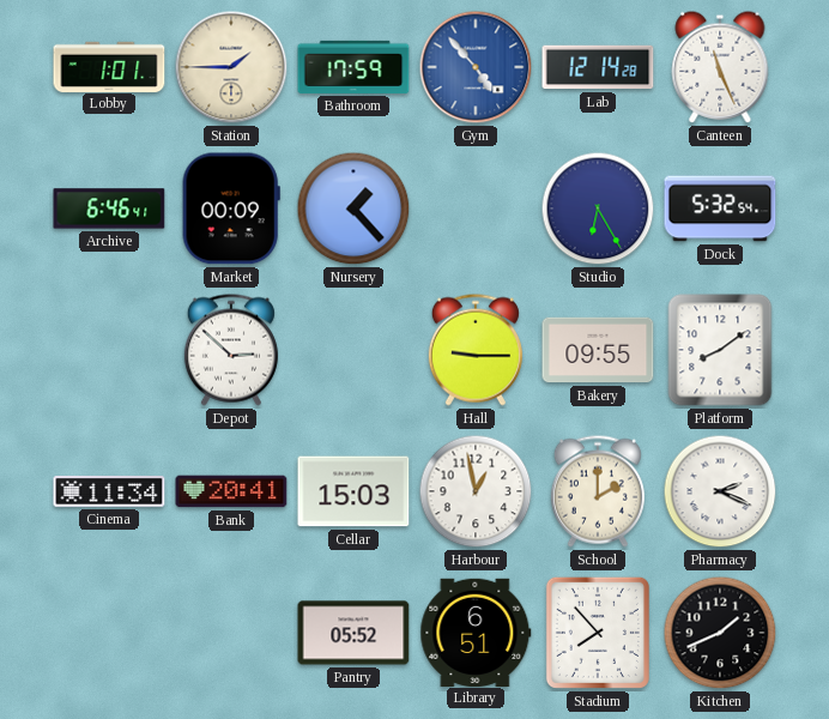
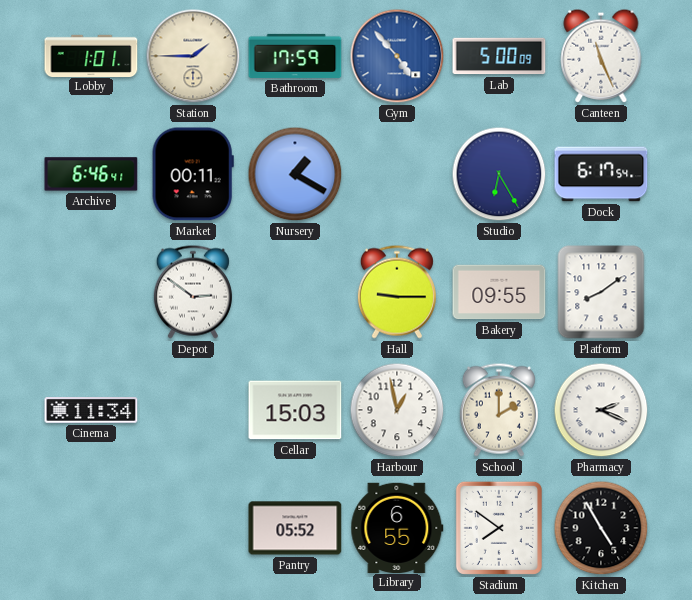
Lab: 12:14 -> 5:00
Market: 00:09 -> 00:11
Nursery: 1:23 -> 1:20
Dock: 5:32 -> 6:17
Depot: 2:52 -> 2:51
Bank: 20:41 -> none
Library: 6:51 -> 6:55
Stadium: 7:53 -> 7:51
Kitchen: 1:41 -> 4:55
